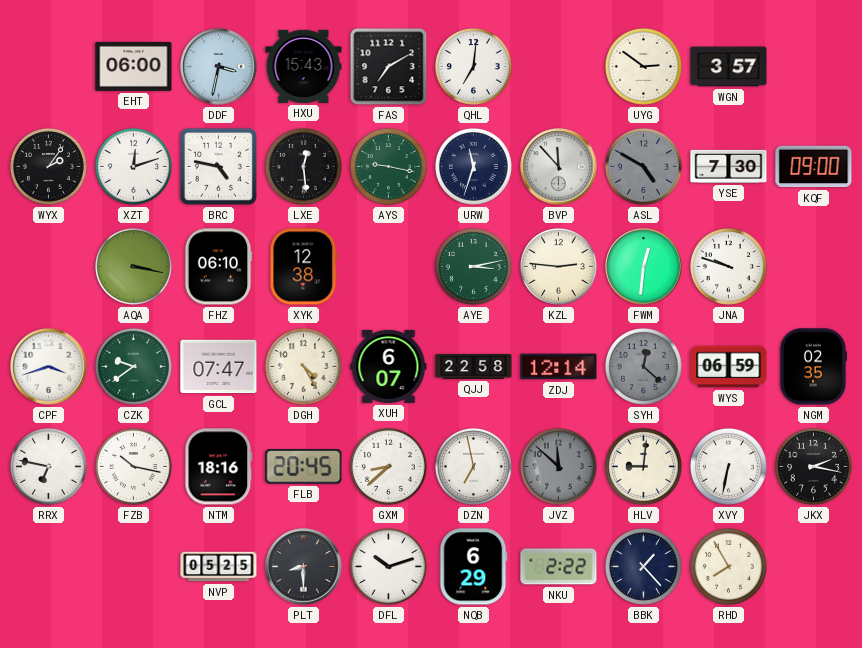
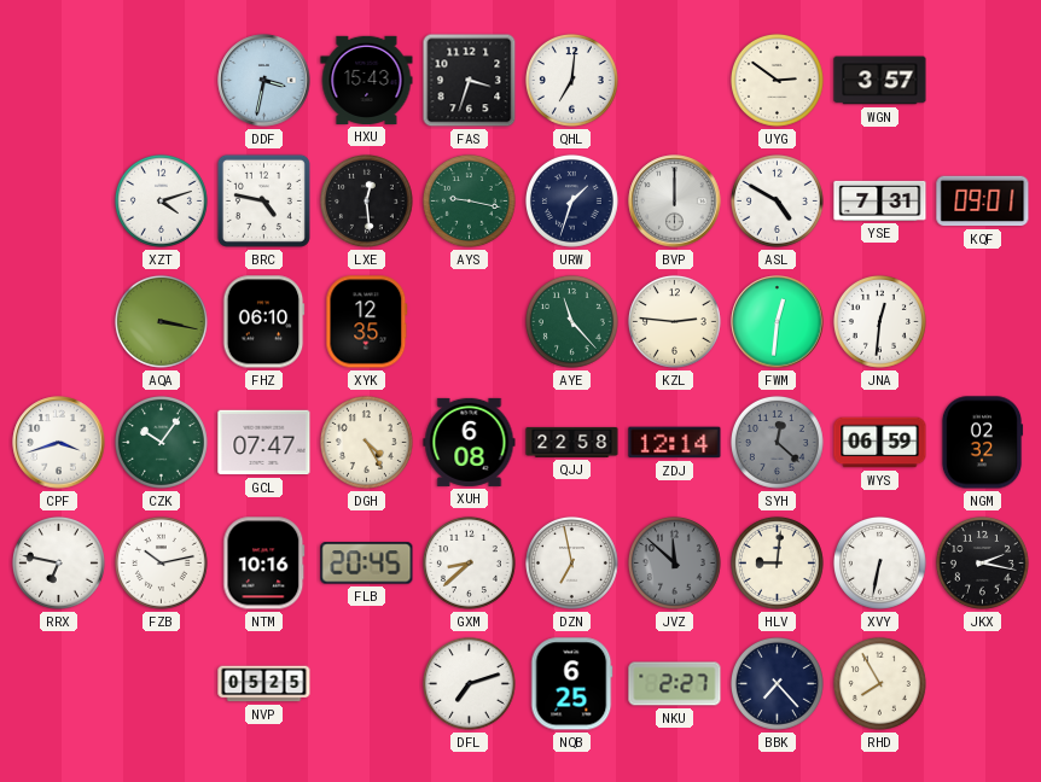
EHT: 06:00 -> none
FAS: 7:10 -> 3:33
WYX: 2:06 -> none
XZT: 12:12 -> 4:12
URW: 11:33 -> 1:33
BVP: 11:53 -> 12:00
ASL dial: grey -> white
YSE: 7:30 -> 7:31
KQF: 09:00 -> 09:01
XYK: 12:38 -> 12:35
AYE: 3:13 -> 11:23
JNA: 9:48 -> 12:31
CZK: 9:39 -> 10:06
XUH: 6:07 -> 6:08
NGM: 02:35 -> 02:32
FZB: 10:17 -> 10:13
NTM: 18:16 -> 10:16
PLT: 8:30 -> none
DFL: 10:12 -> 7:12
NQB: 6:29 -> 6:25
NKU: 2:22 -> 2:27
BBK: 1:23 -> 7:23
